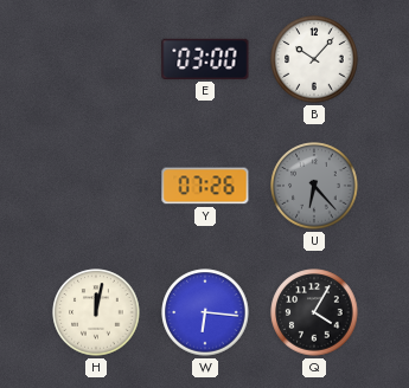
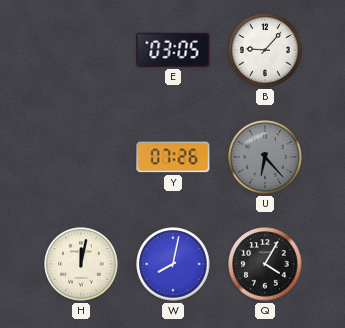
E: 03:00 -> 03:05
B: 10:07 -> 9:07
W: 6:16 -> 8:02
